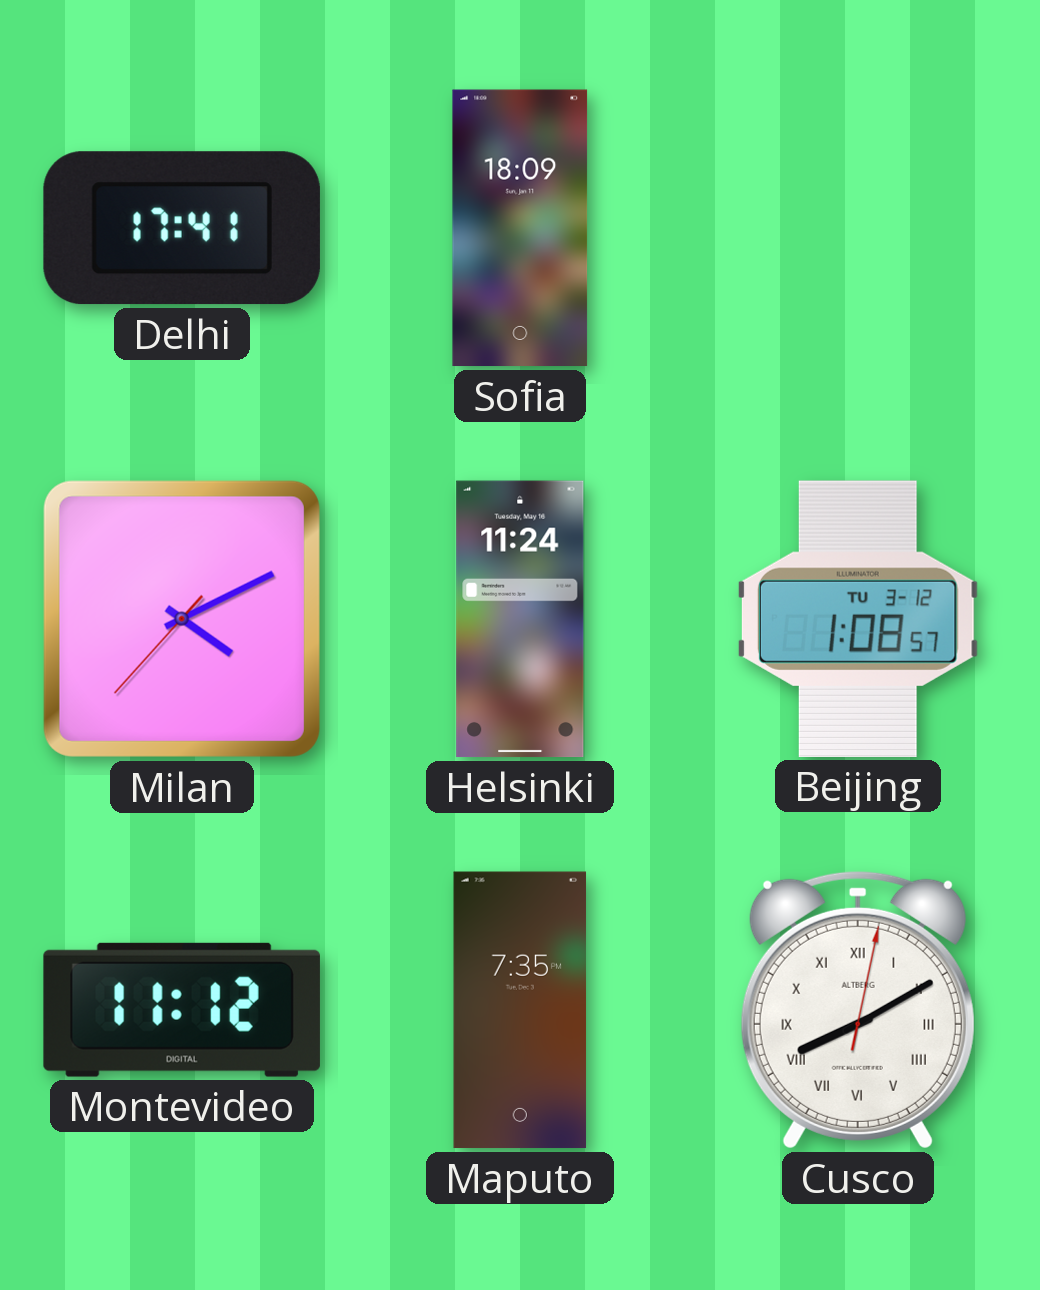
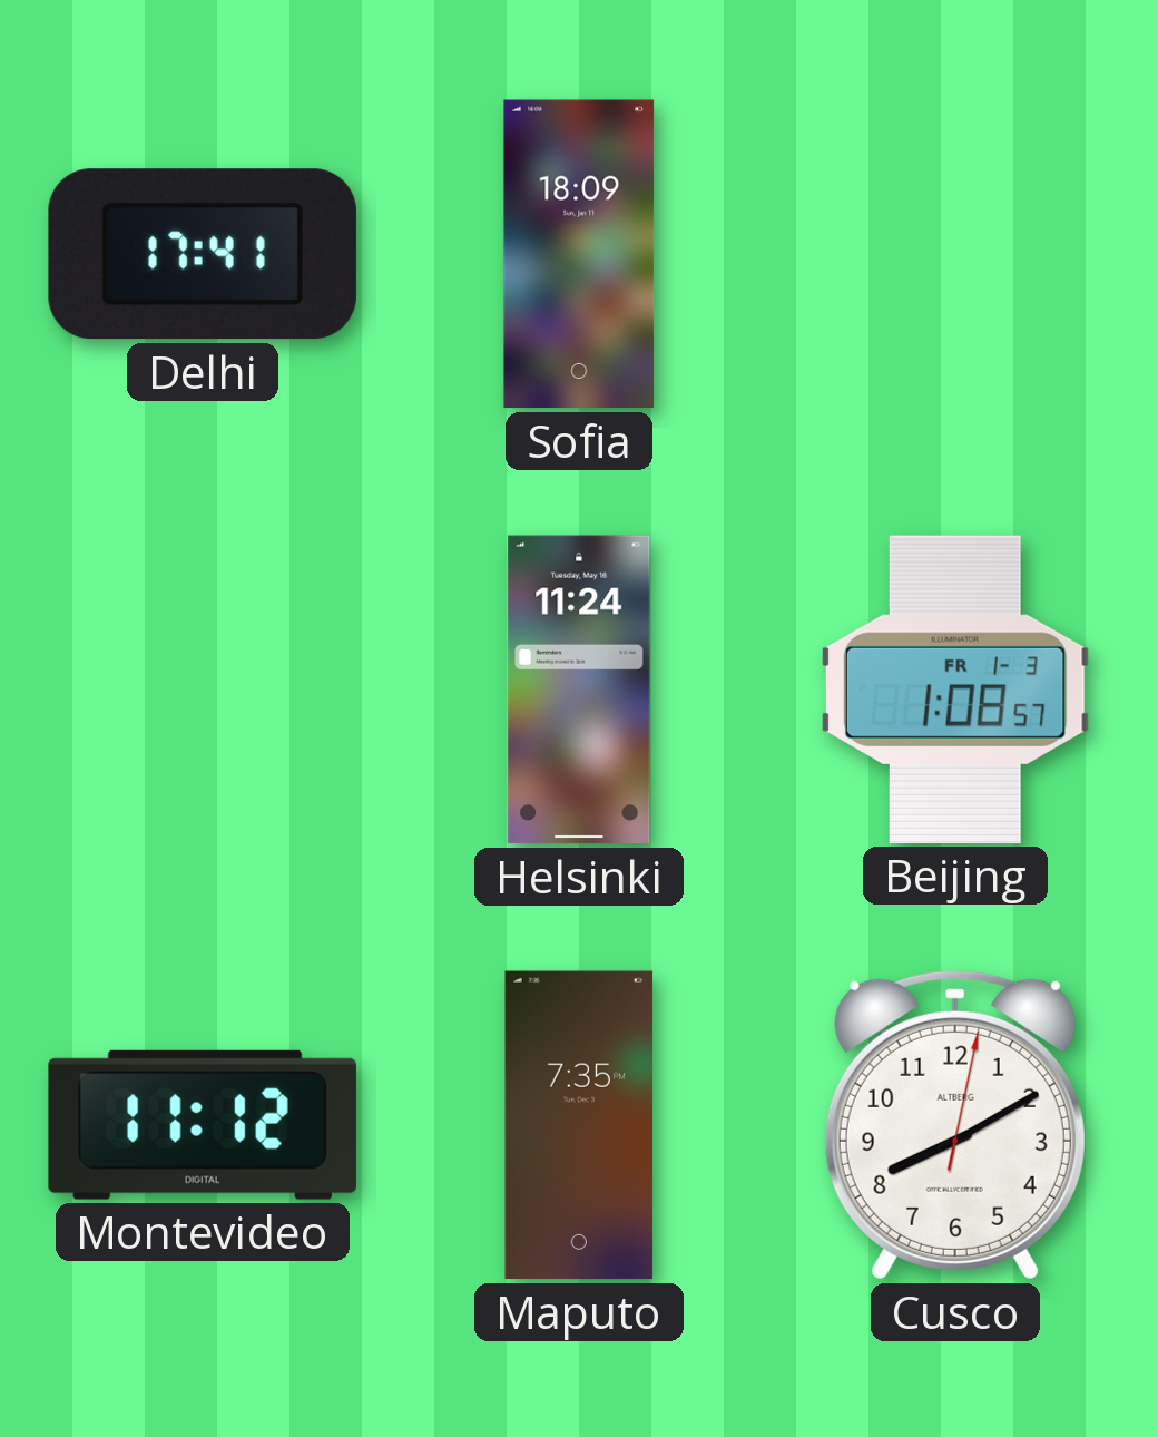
Milan: 4:10 -> none
Beijing date: TU 3-12 -> FR 1-3
Cusco numerals: Roman -> Arabic
